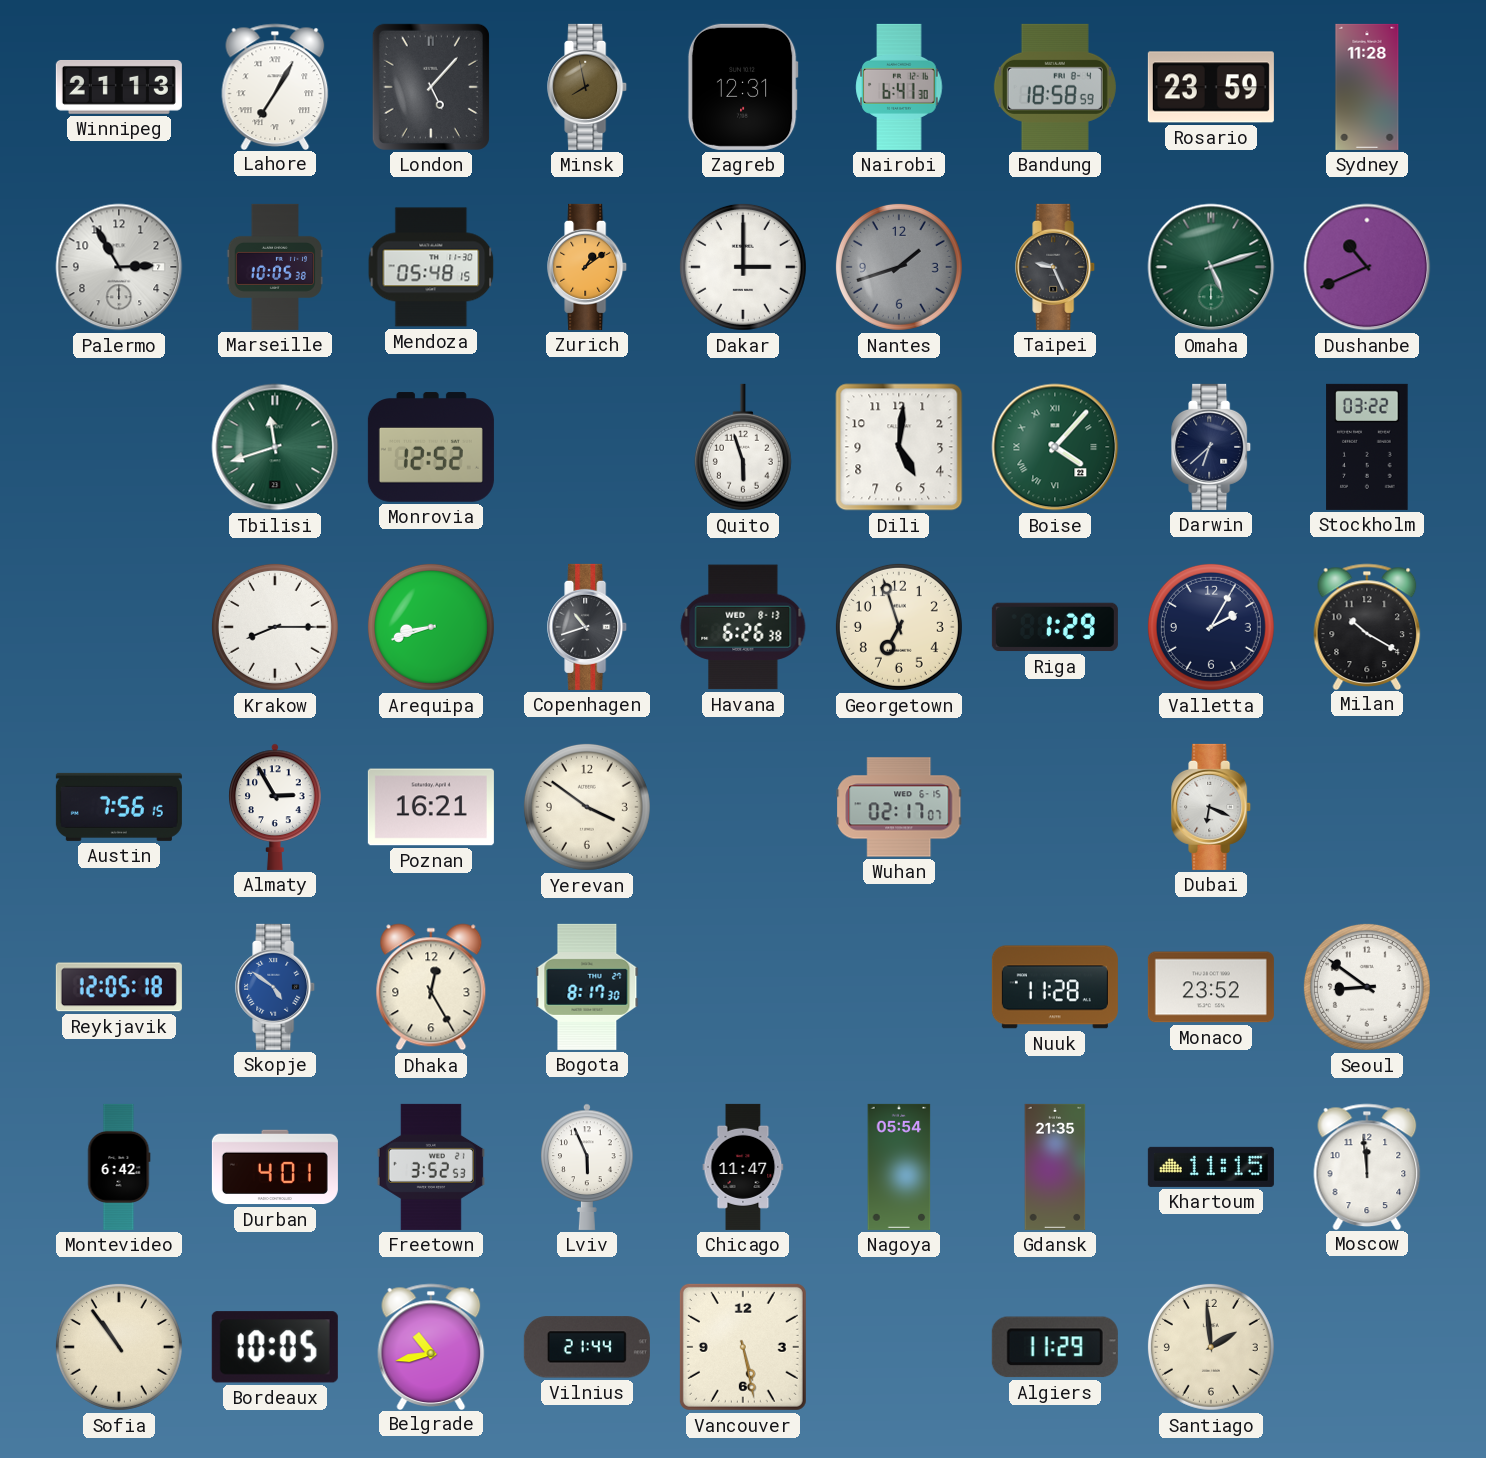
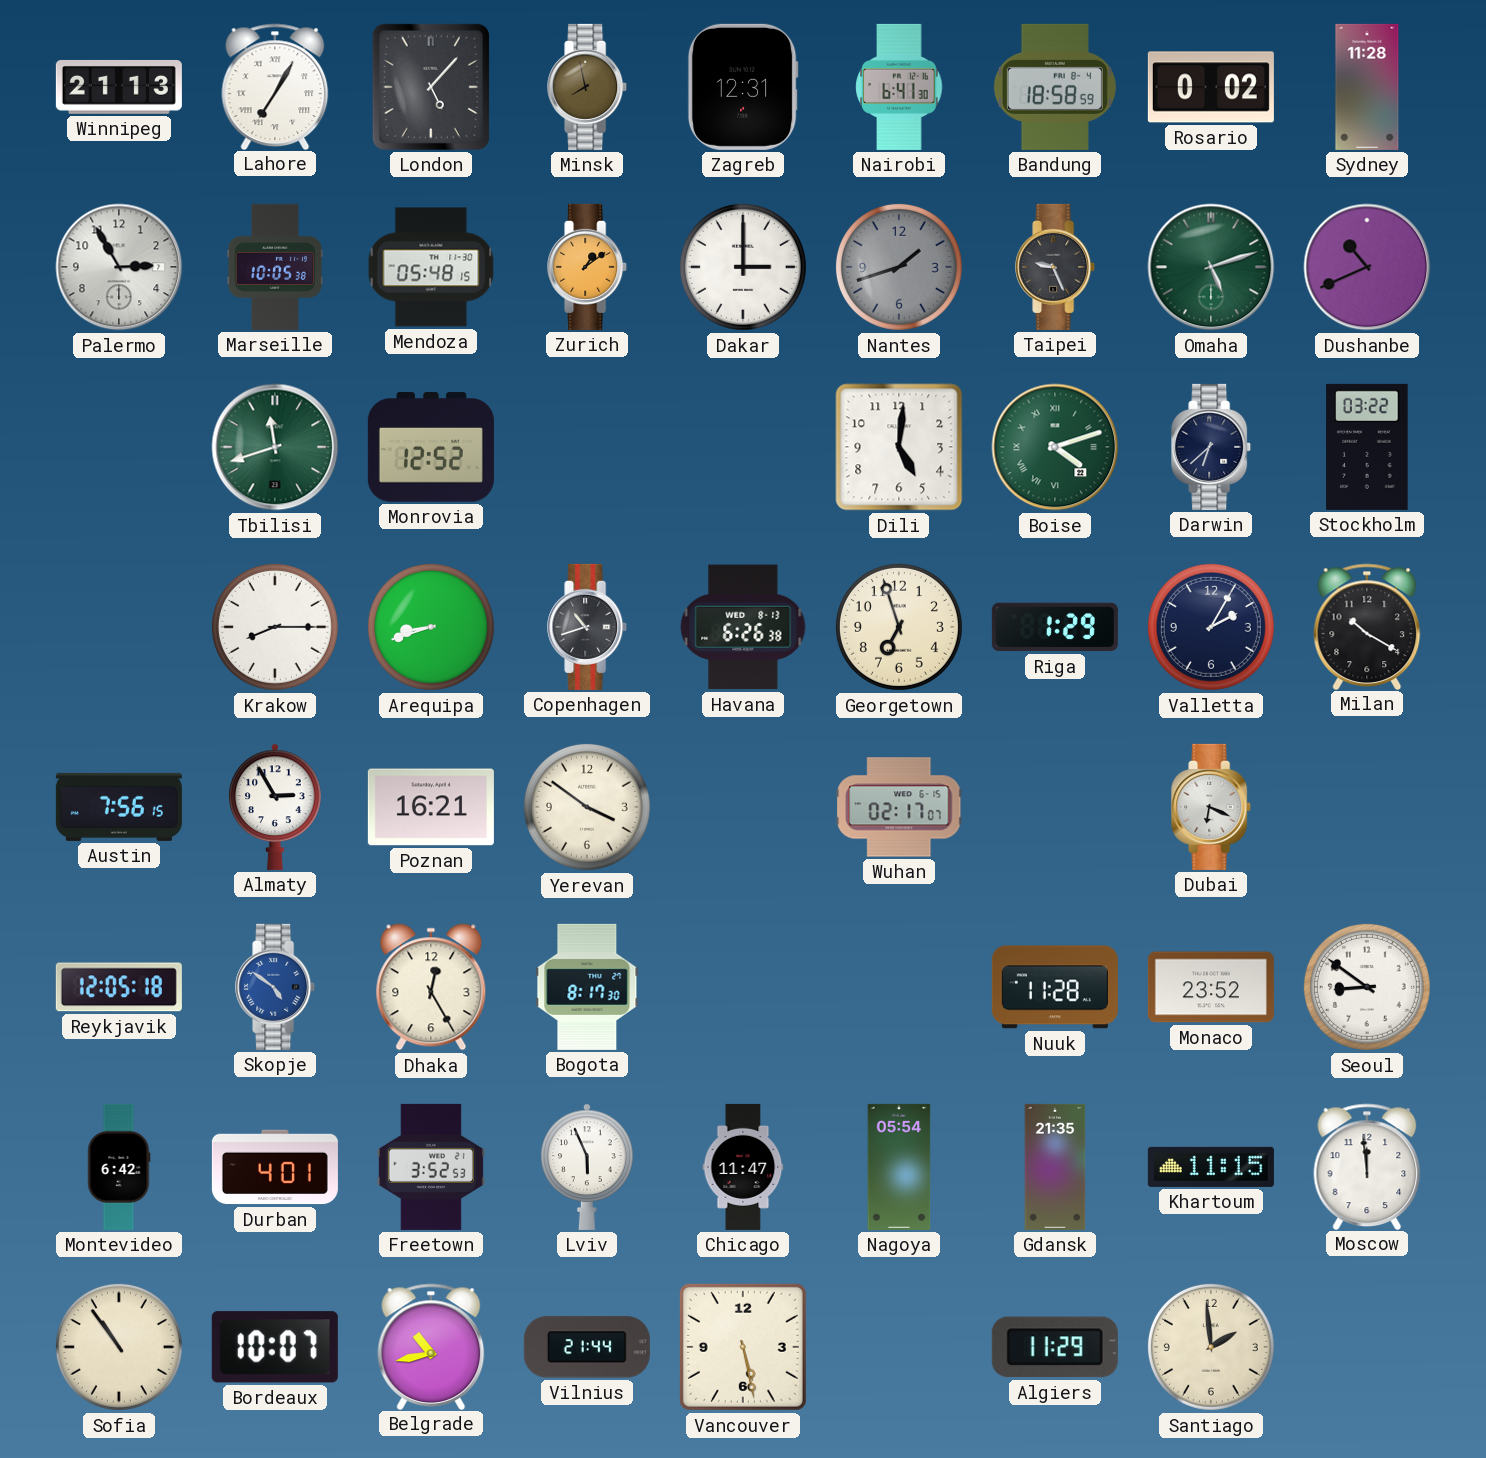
Rosario: 23:59 -> 0:02
Quito: 5:57 -> none
Boise: 4:07 -> 4:12
Bordeaux: 10:05 -> 10:07
